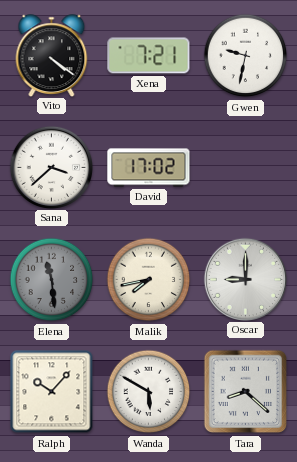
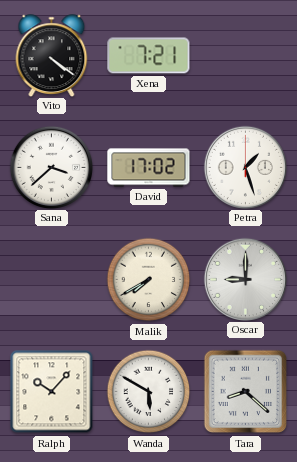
Gwen: 9:32 -> none
Petra: none -> 1:27
Elena: 11:29 -> none
Malik: 7:43 -> 7:40
